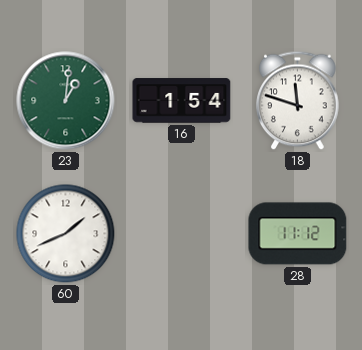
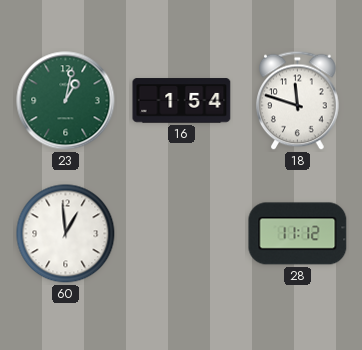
23: 1:01 -> 1:02
60: 1:41 -> 12:59
